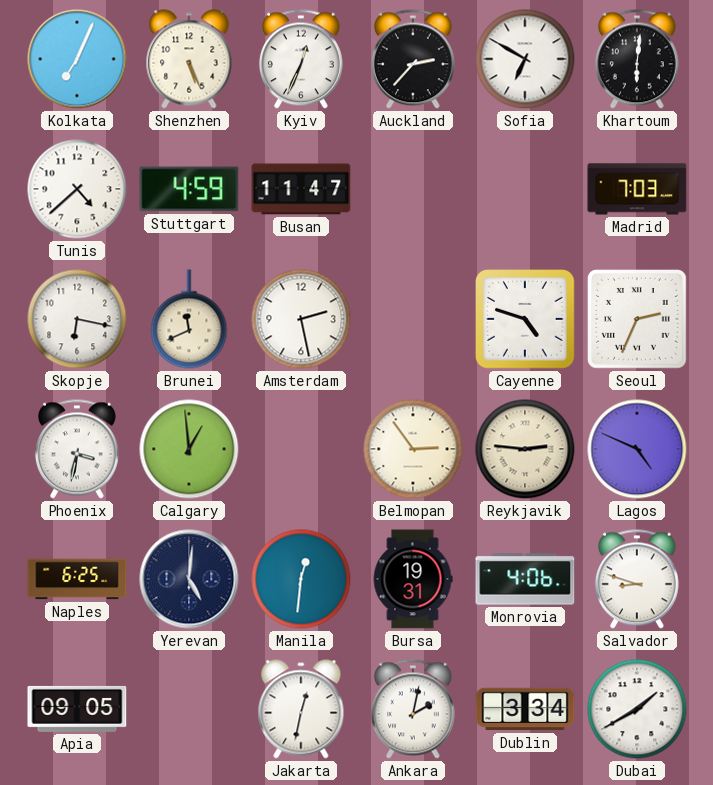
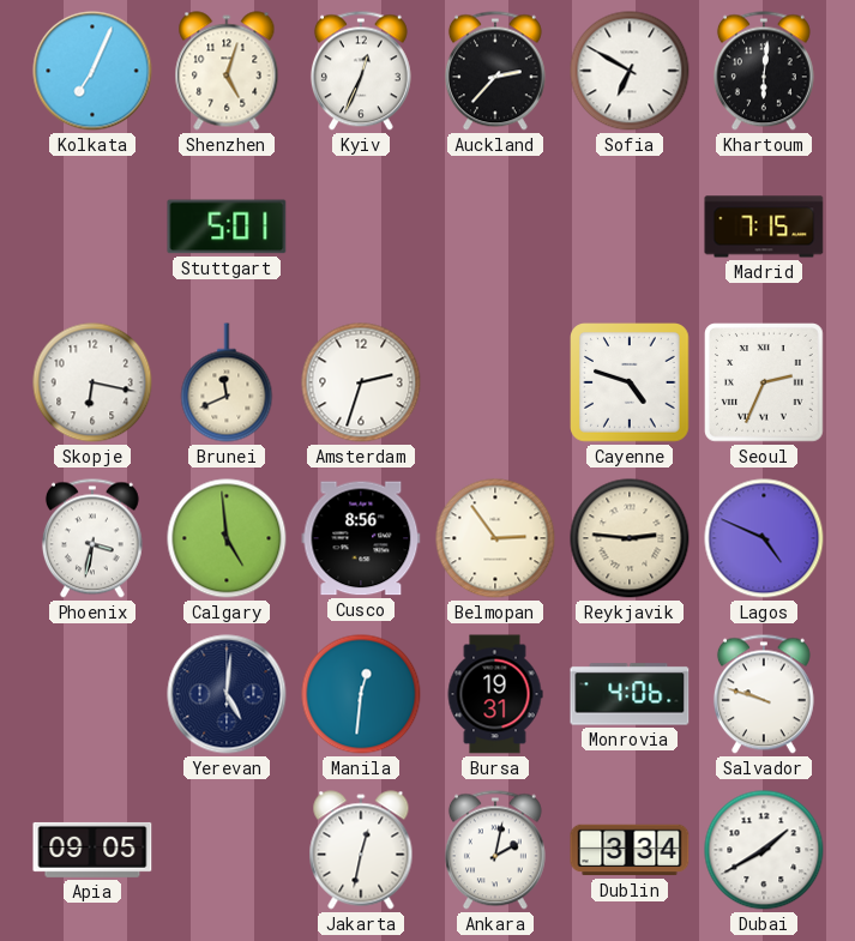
Shenzhen: 5:26 -> 5:03
Tunis: 4:38 -> none
Stuttgart: 4:59 -> 5:01
Busan: 11:47 -> none
Madrid: 7:03 -> 7:15
Amsterdam: 2:28 -> 2:33
Calgary: 12:59 -> 4:59
Cusco: none -> 8:56
Naples: 6:25 -> none
Salvador: 8:48 -> 9:48
